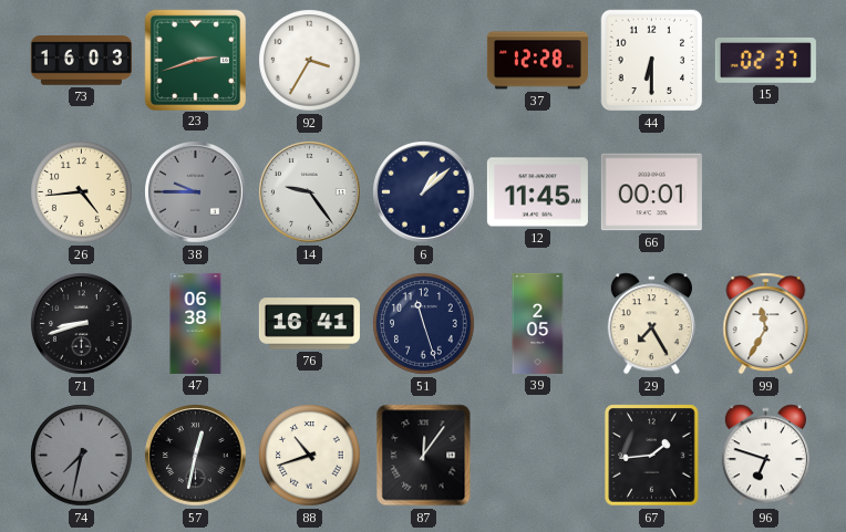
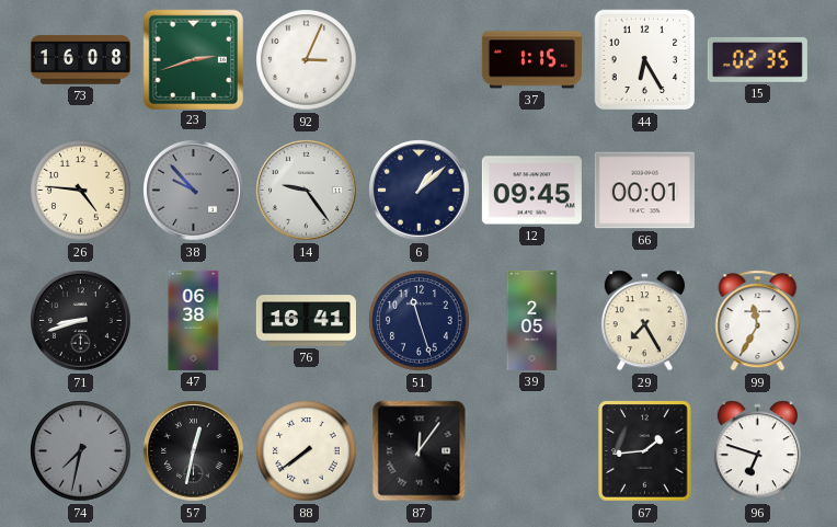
73: 16:03 -> 16:08
92: 3:35 -> 3:04
37: 12:28 -> 1:15
44: 6:30 -> 6:25
15: 02:37 -> 02:35
26: 4:44 -> 4:46
38: 9:45 -> 9:53
12: 11:45 -> 09:45
88: 10:42 -> 7:39
